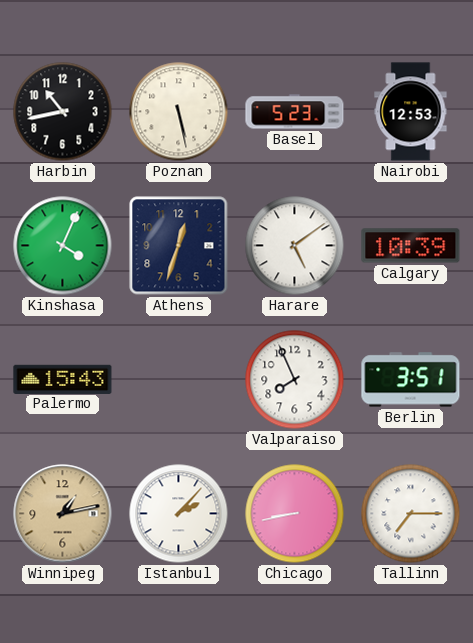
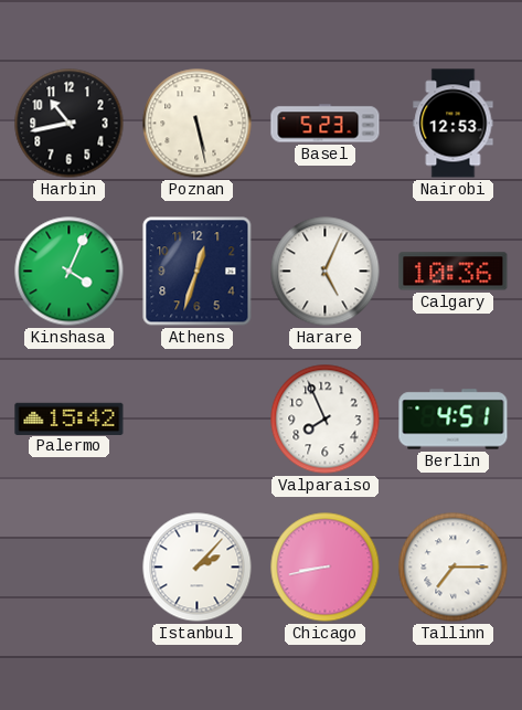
Harare: 5:09 -> 5:04
Calgary: 10:39 -> 10:36
Palermo: 15:43 -> 15:42
Berlin: 3:51 -> 4:51
Winnipeg: 1:13 -> none
